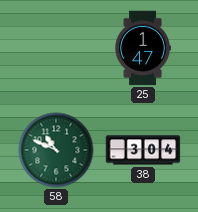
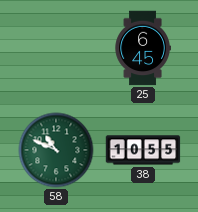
25: 1:47 -> 6:45
38: 3:04 -> 10:55
